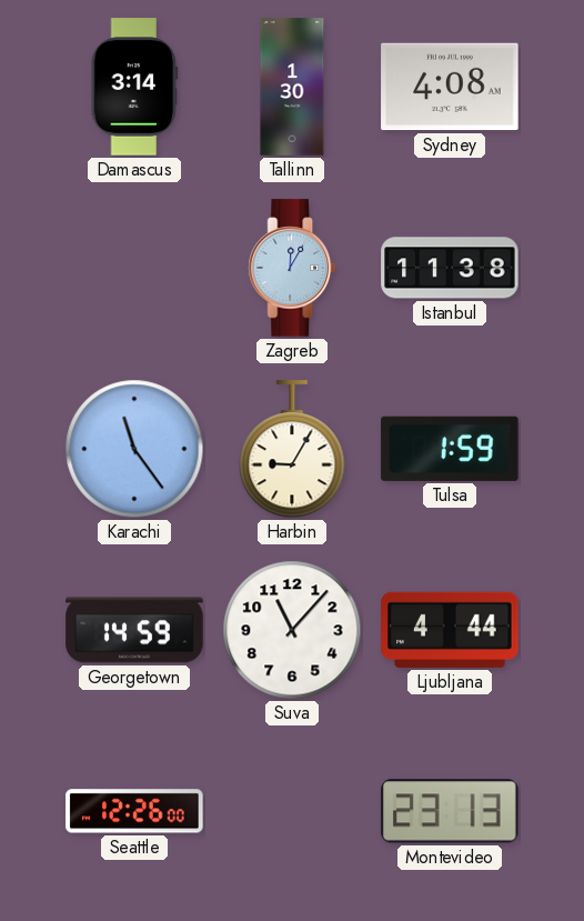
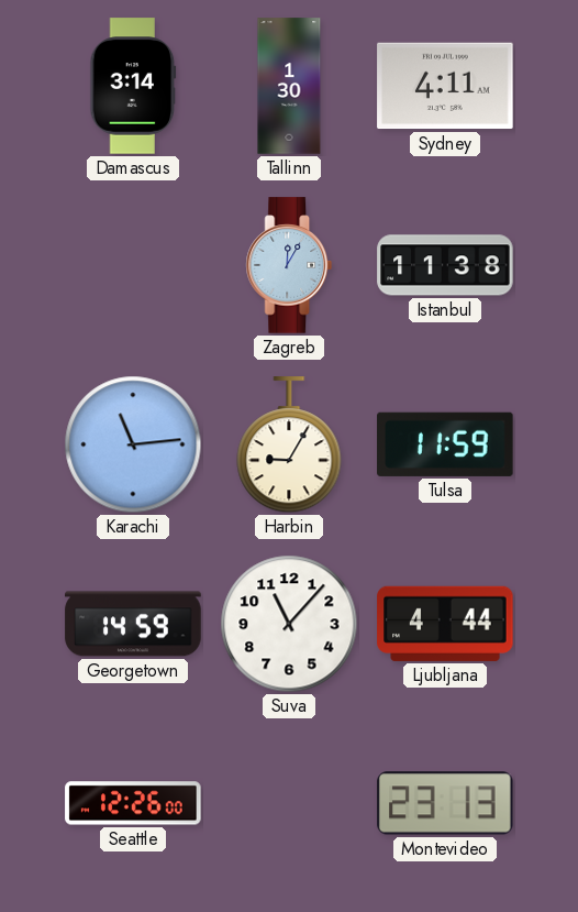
Sydney: 4:08 -> 4:11
Karachi: 11:24 -> 11:14
Tulsa: 1:59 -> 11:59
